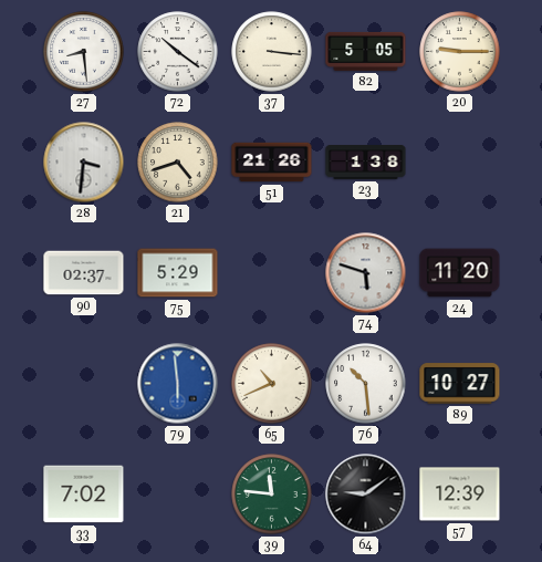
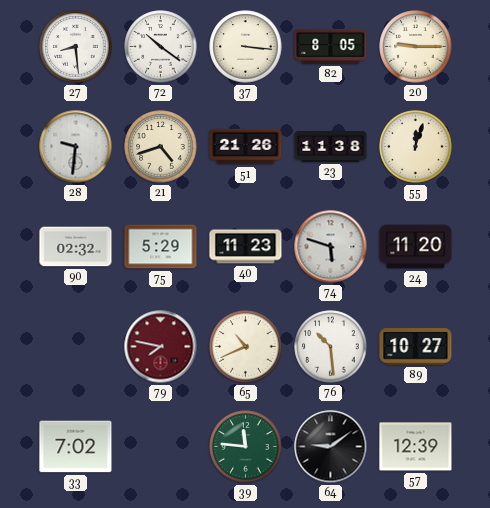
82: 5:05 -> 8:05
28: 3:31 -> 9:31
23: 1:38 -> 11:38
55: none -> 12:03
90: 02:37 -> 02:32
40: none -> 11:23
79: 5:59 -> 7:47
79 dial: blue -> burgundy
